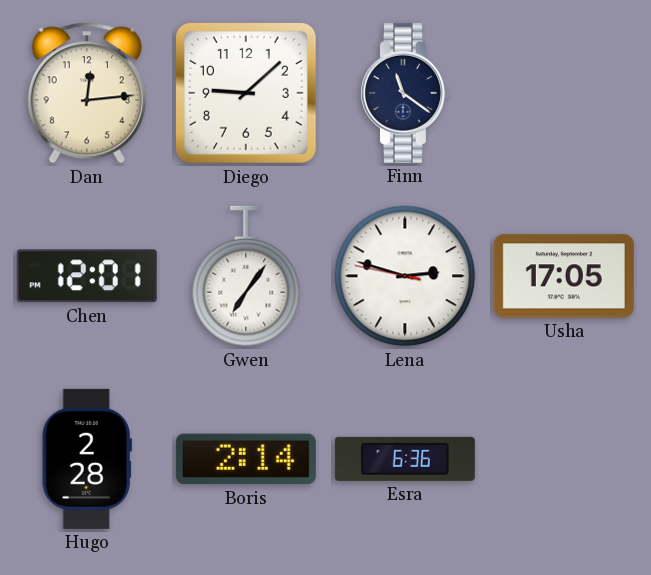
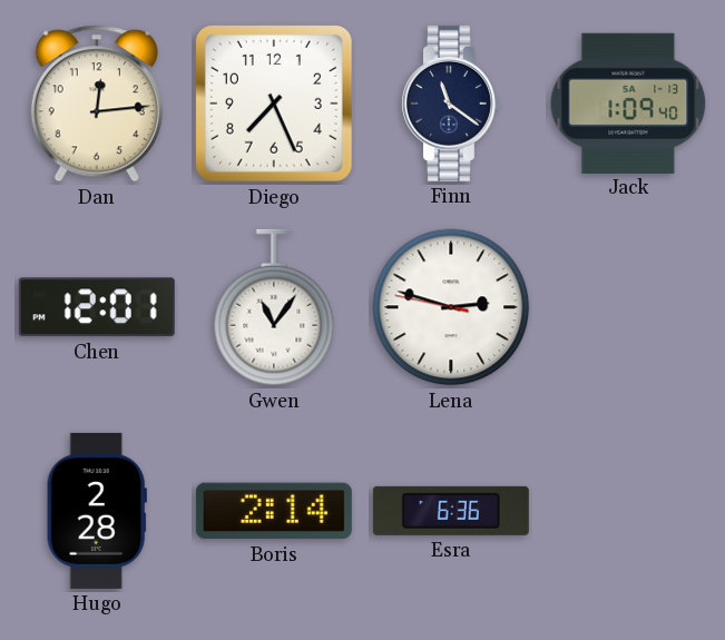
Diego: 9:08 -> 7:26
Jack: none -> 1:09
Gwen: 7:06 -> 11:06
Usha: 17:05 -> none
